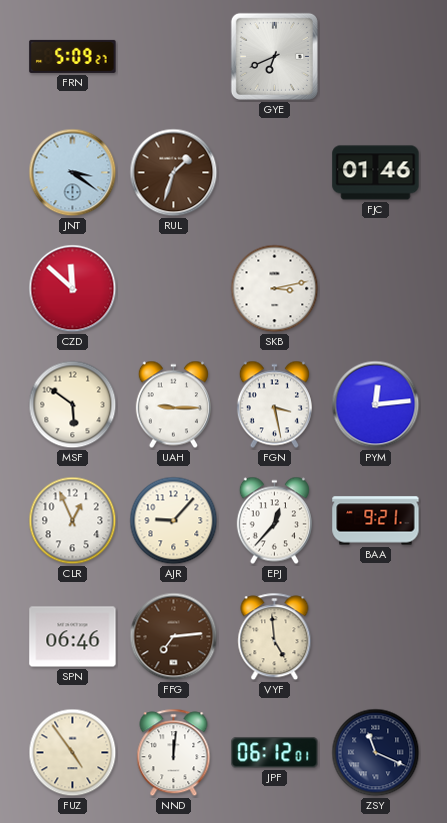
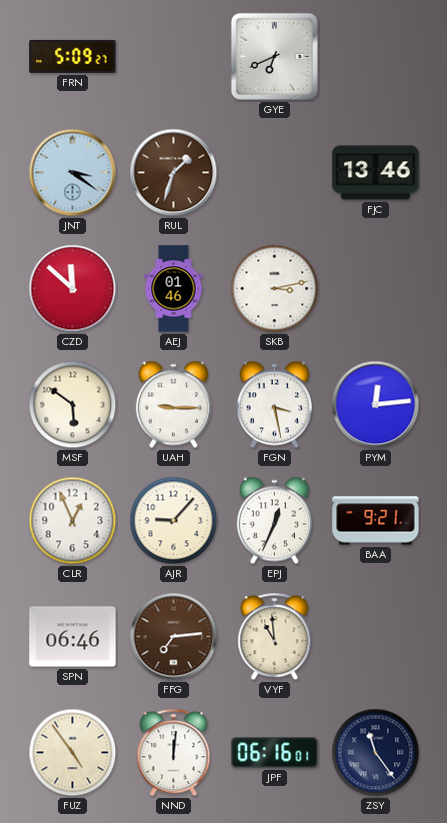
FJC: 01:46 -> 13:46
AEJ: none -> 01:46
EPJ: 12:37 -> 12:34
VYF: 4:59 -> 10:59
JPF: 06:12 -> 06:16
ZSY: 11:19 -> 11:24
